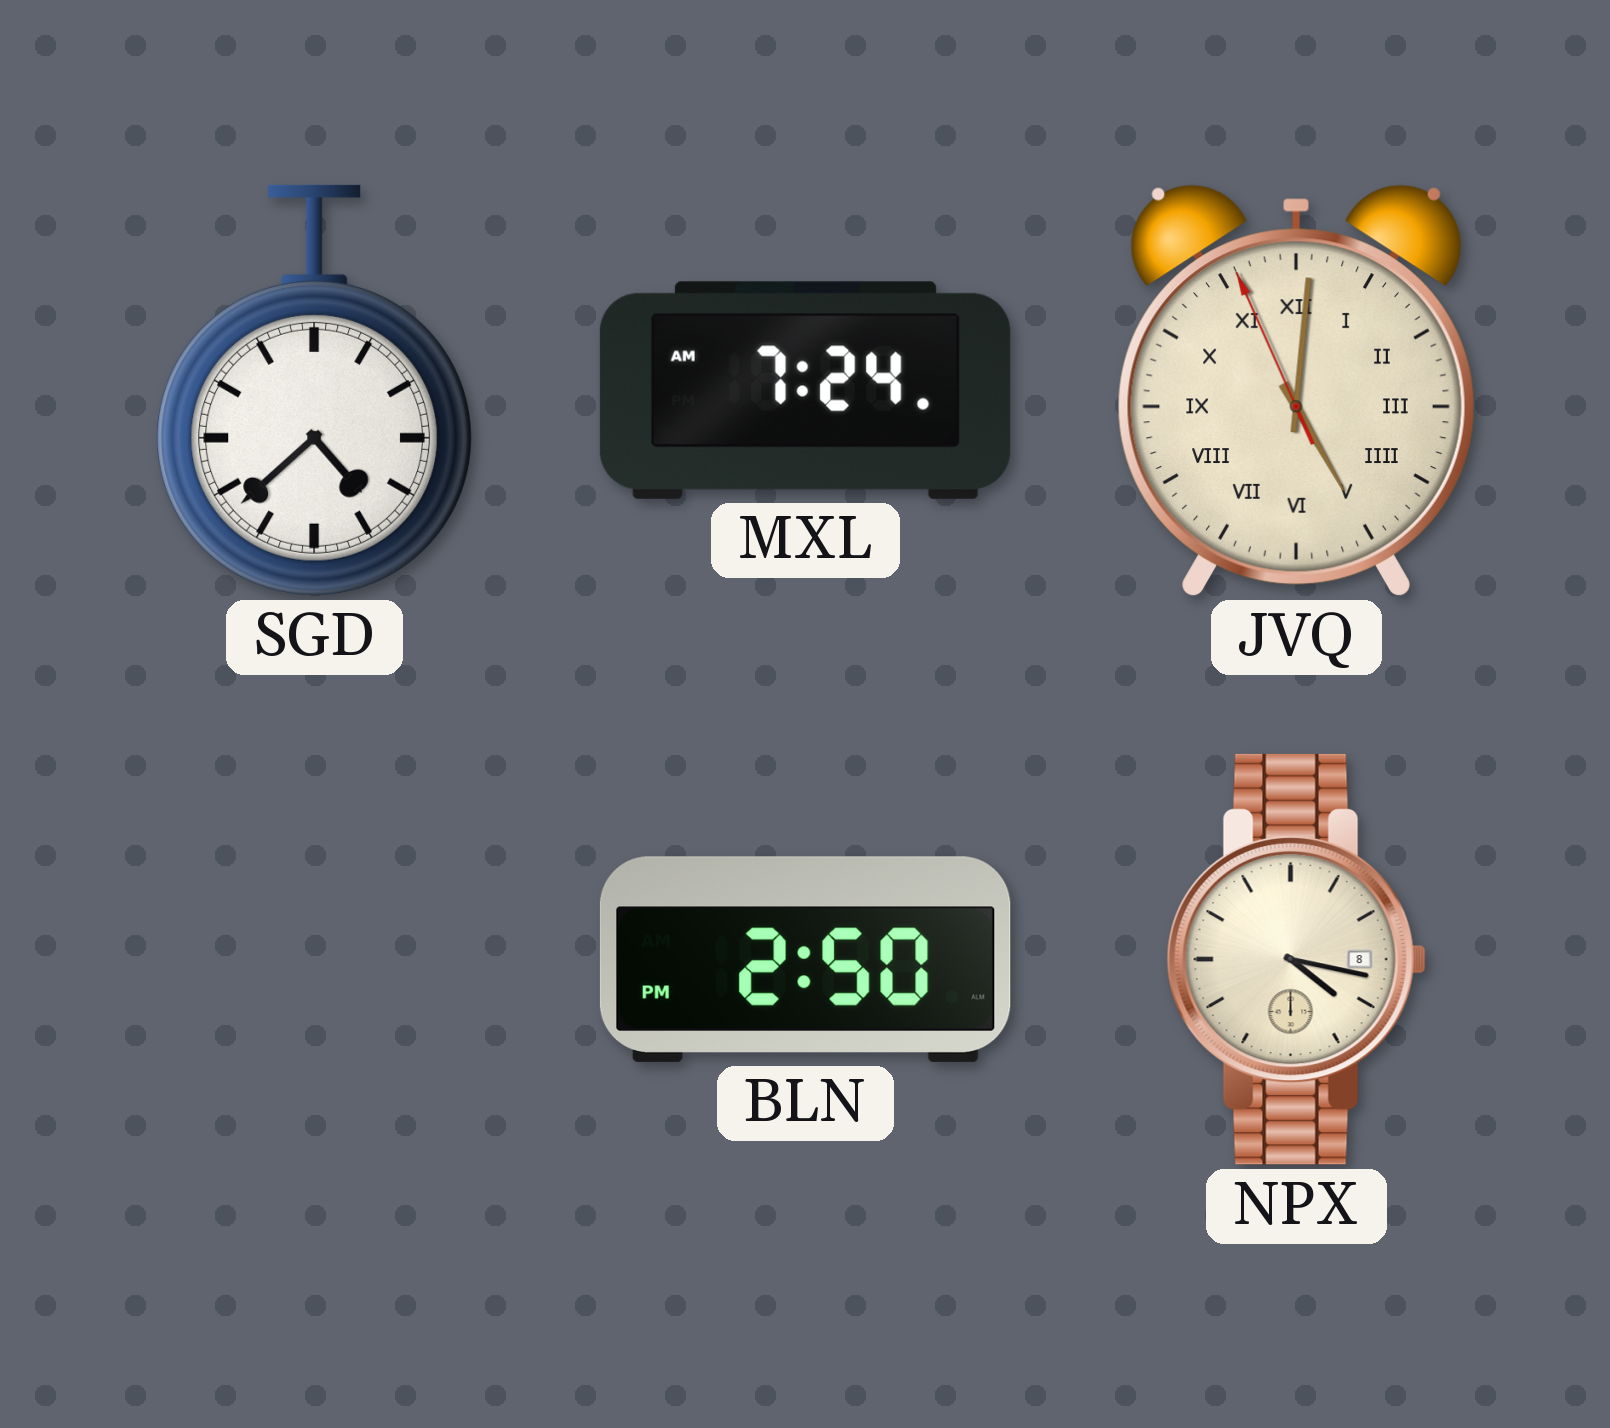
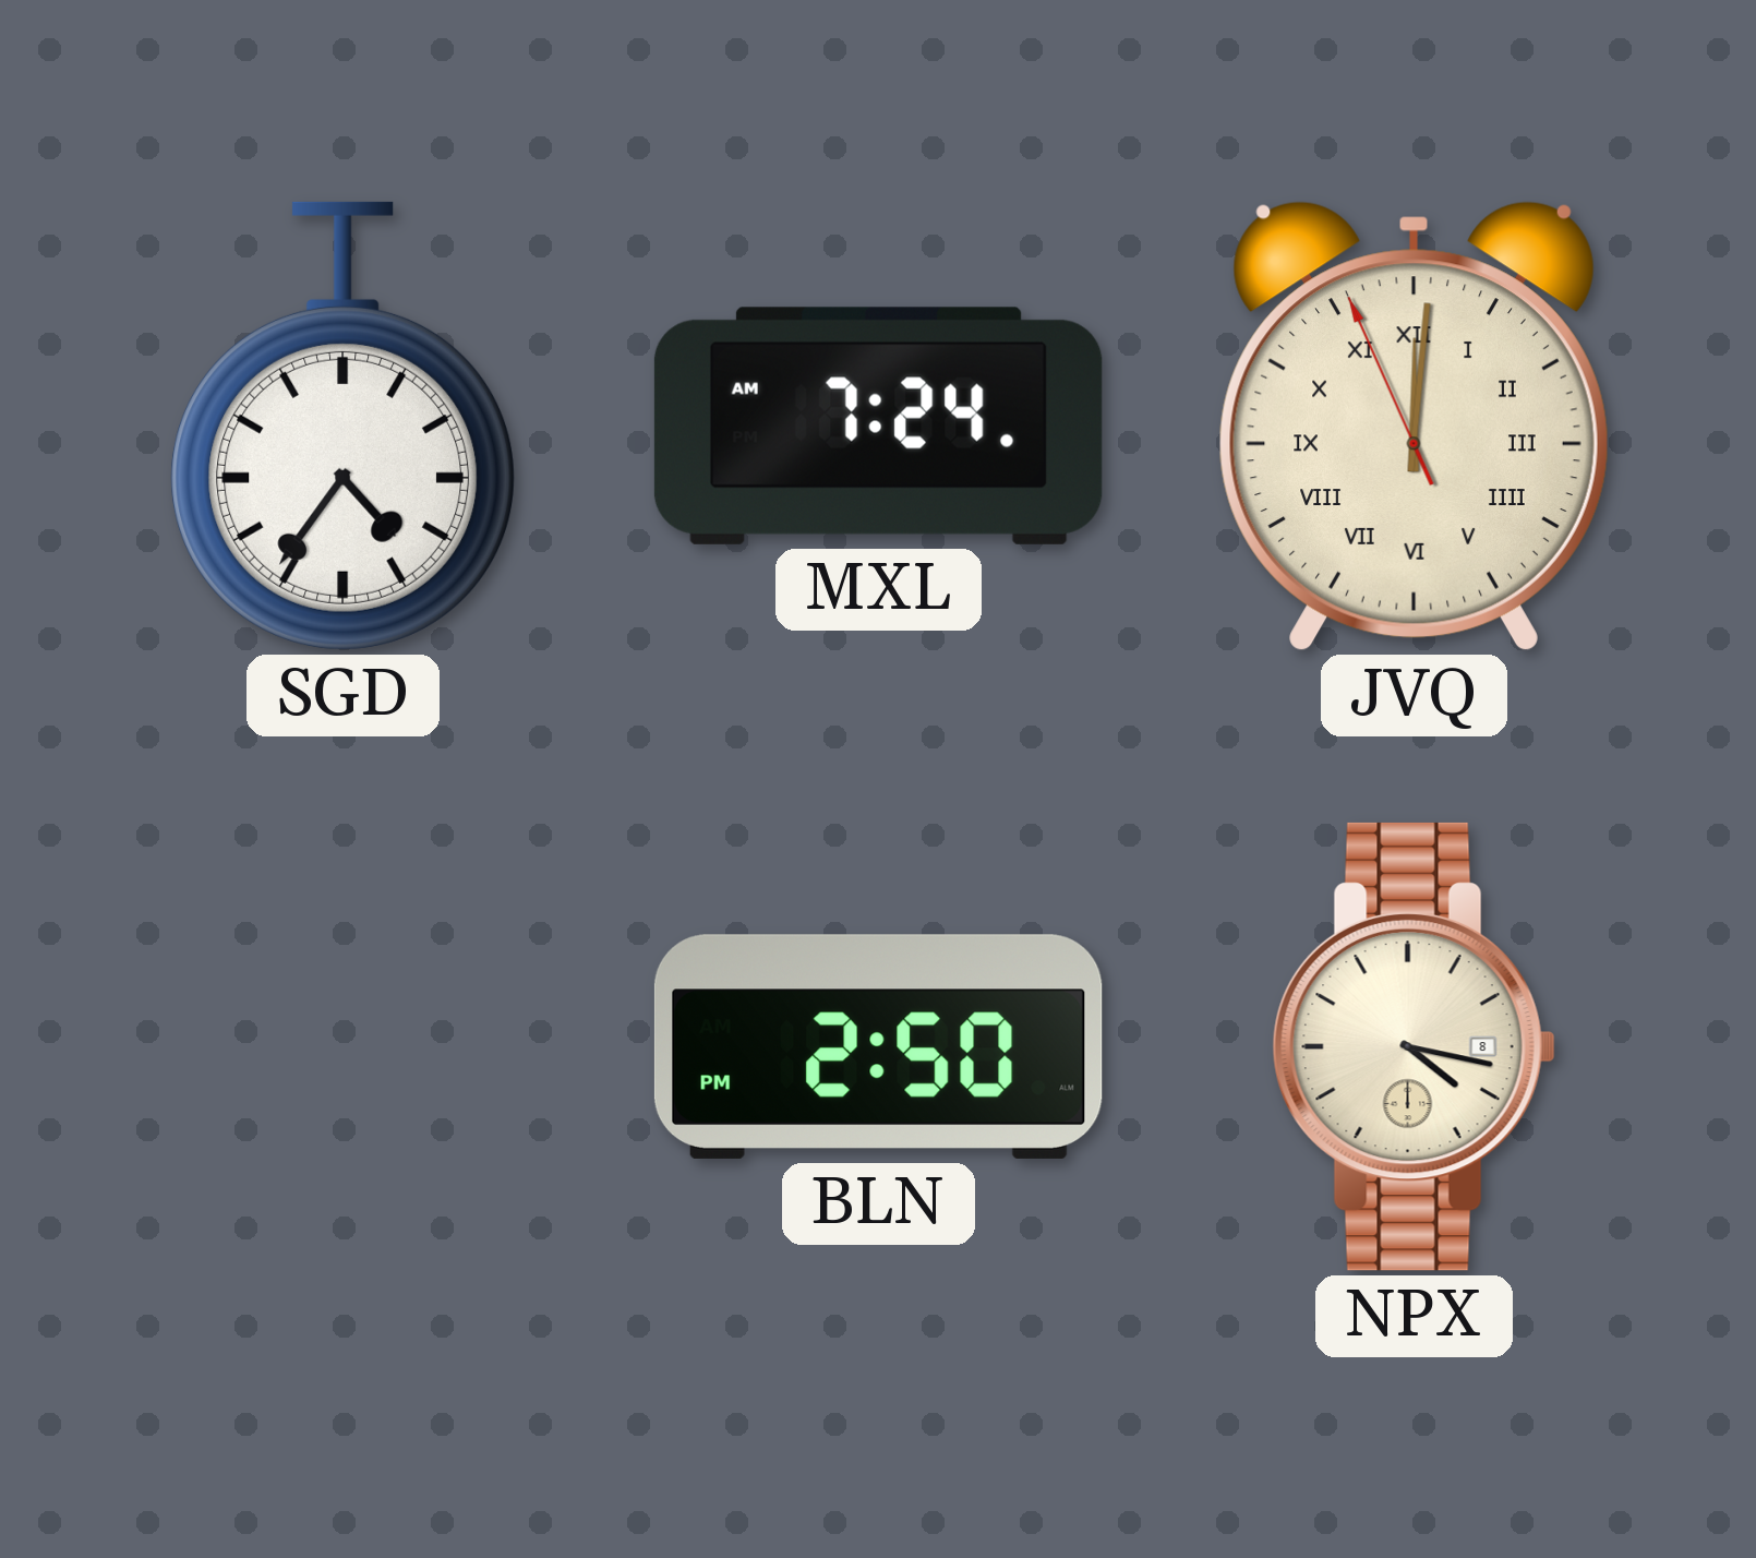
SGD: 4:38 -> 4:36
JVQ: 5:00 -> 12:00
